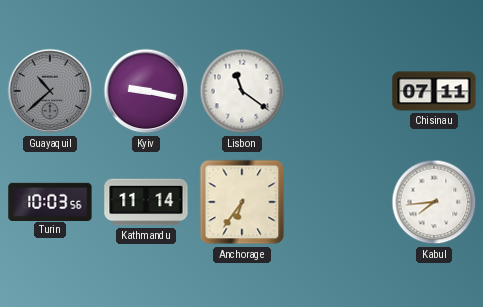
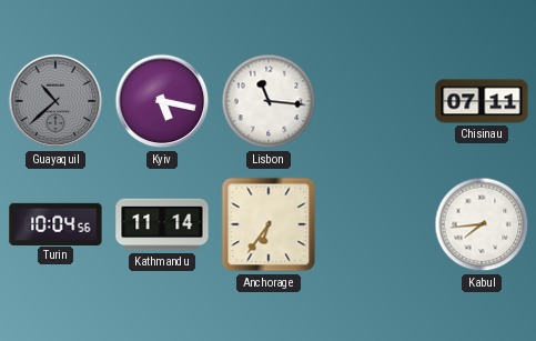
Kyiv: 9:17 -> 5:17
Lisbon: 11:21 -> 11:16
Turin: 10:03 -> 10:04
